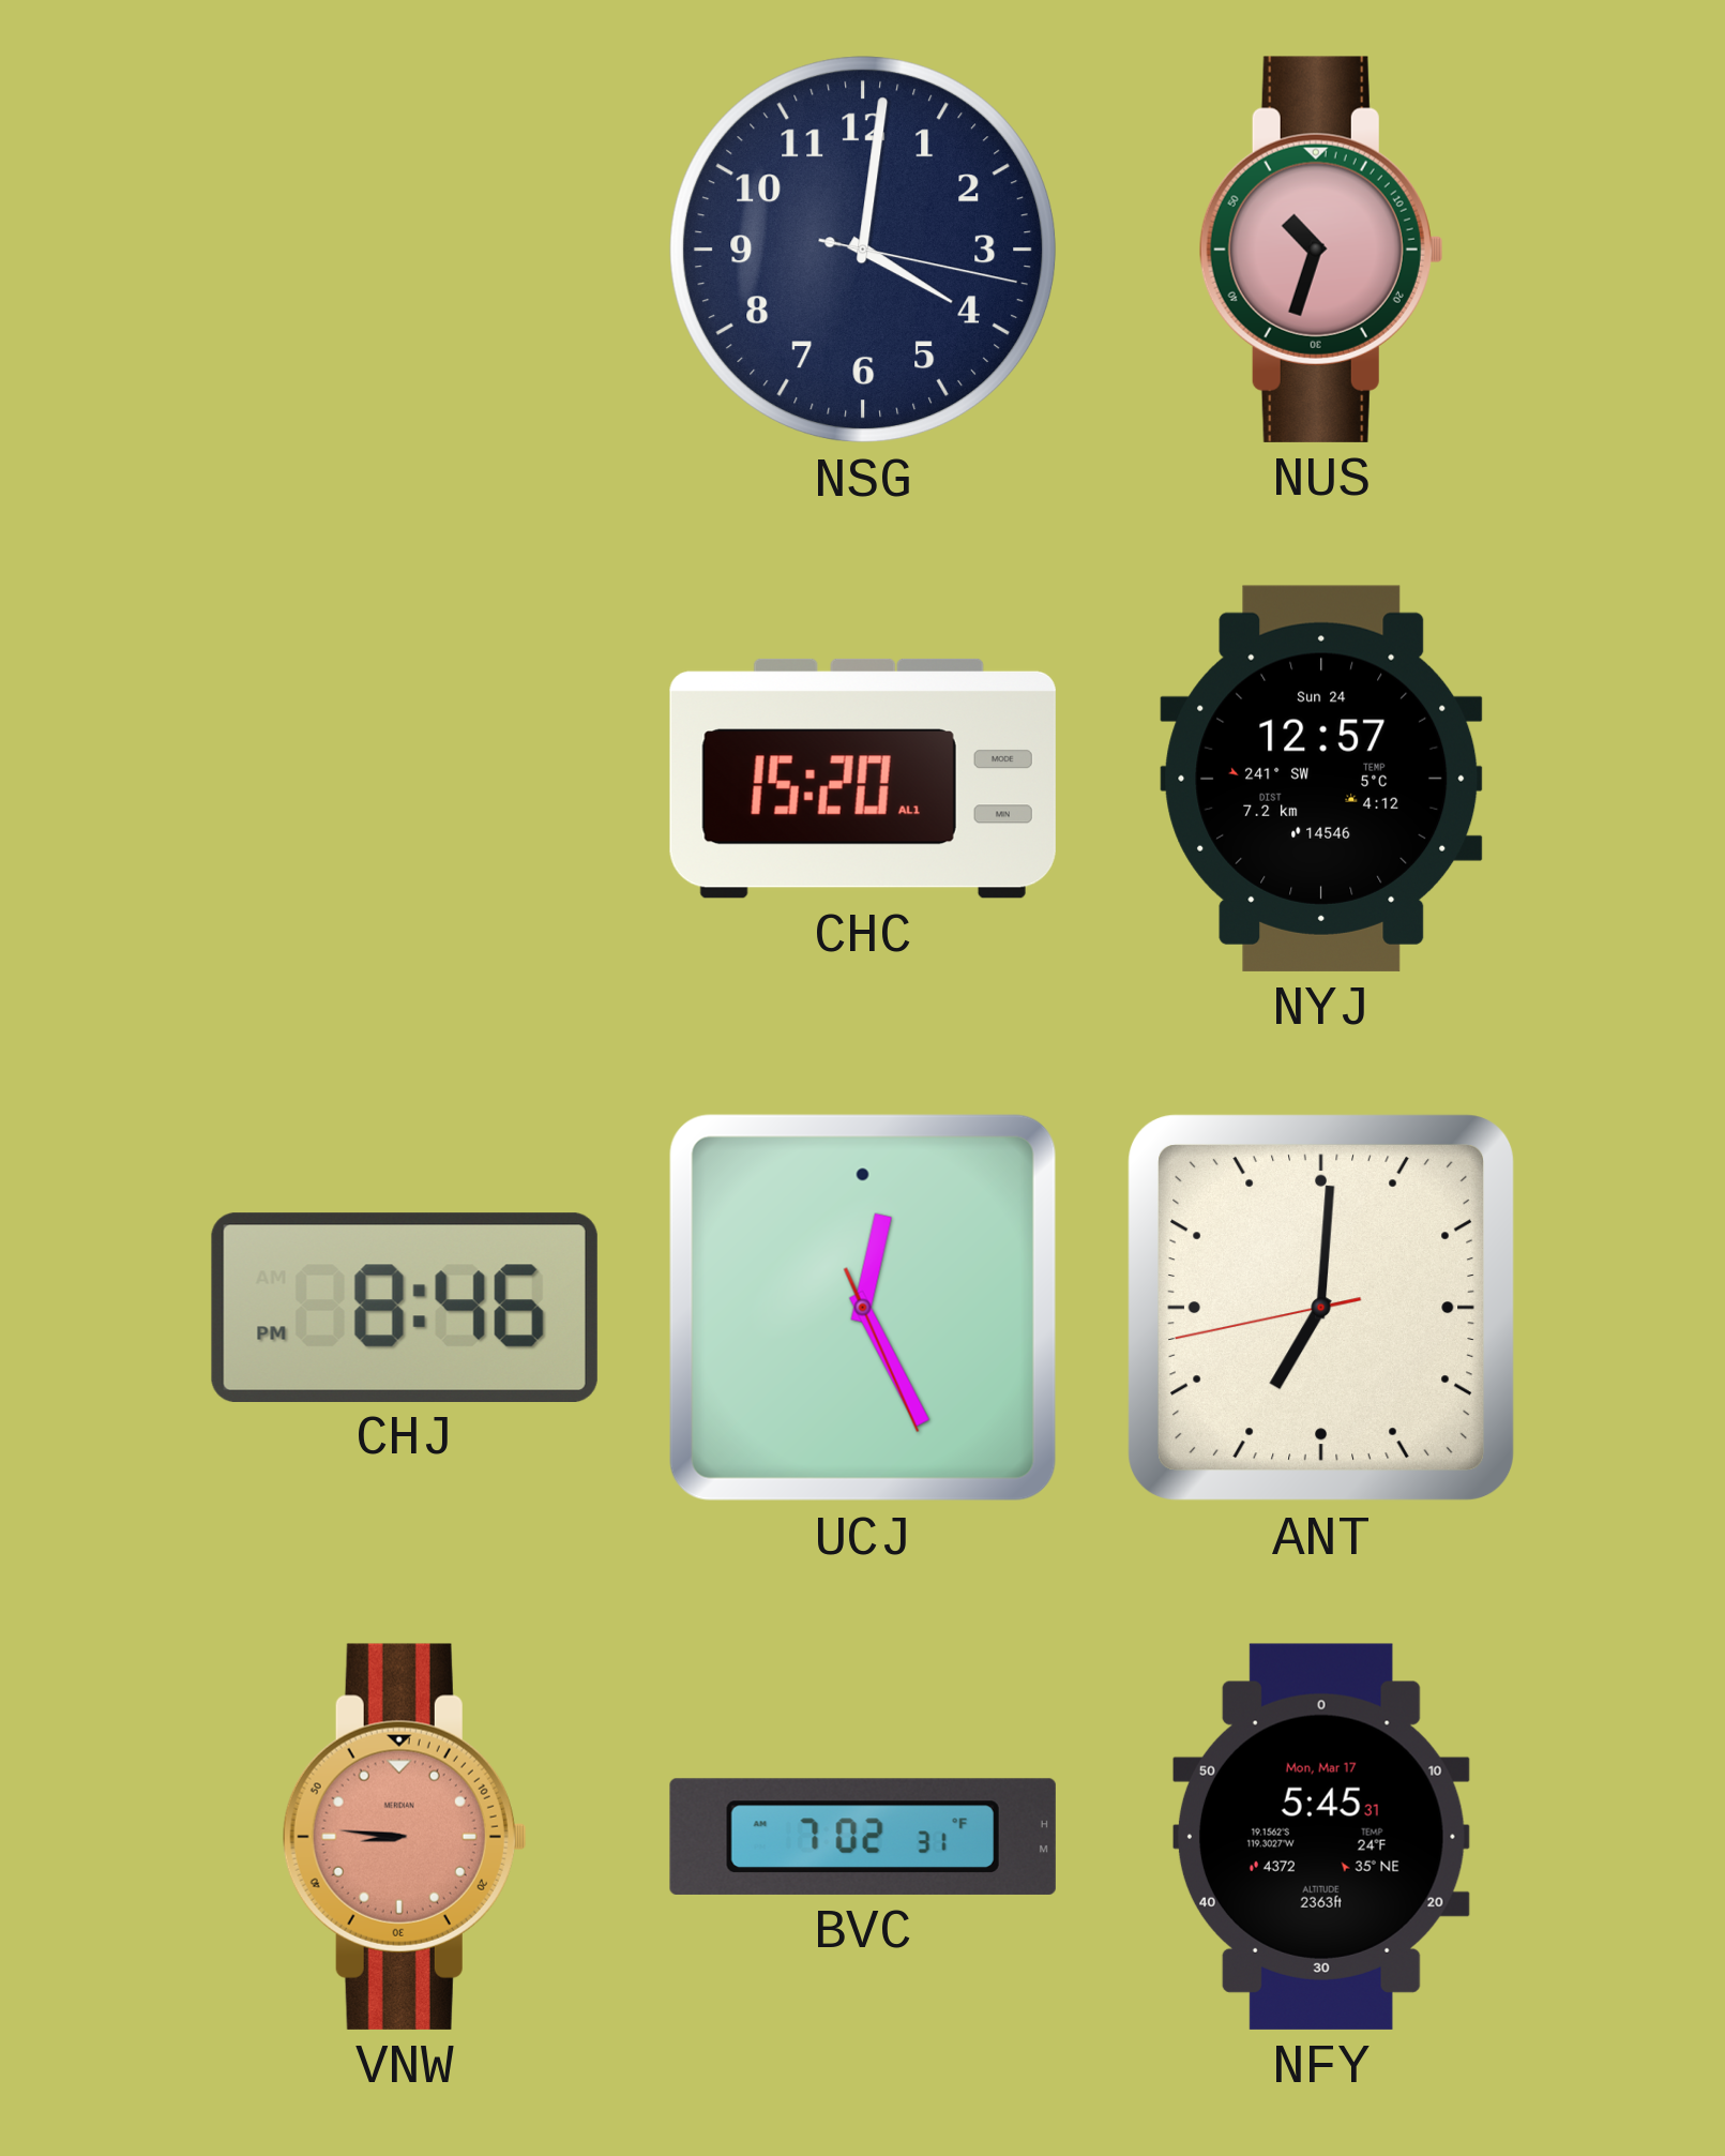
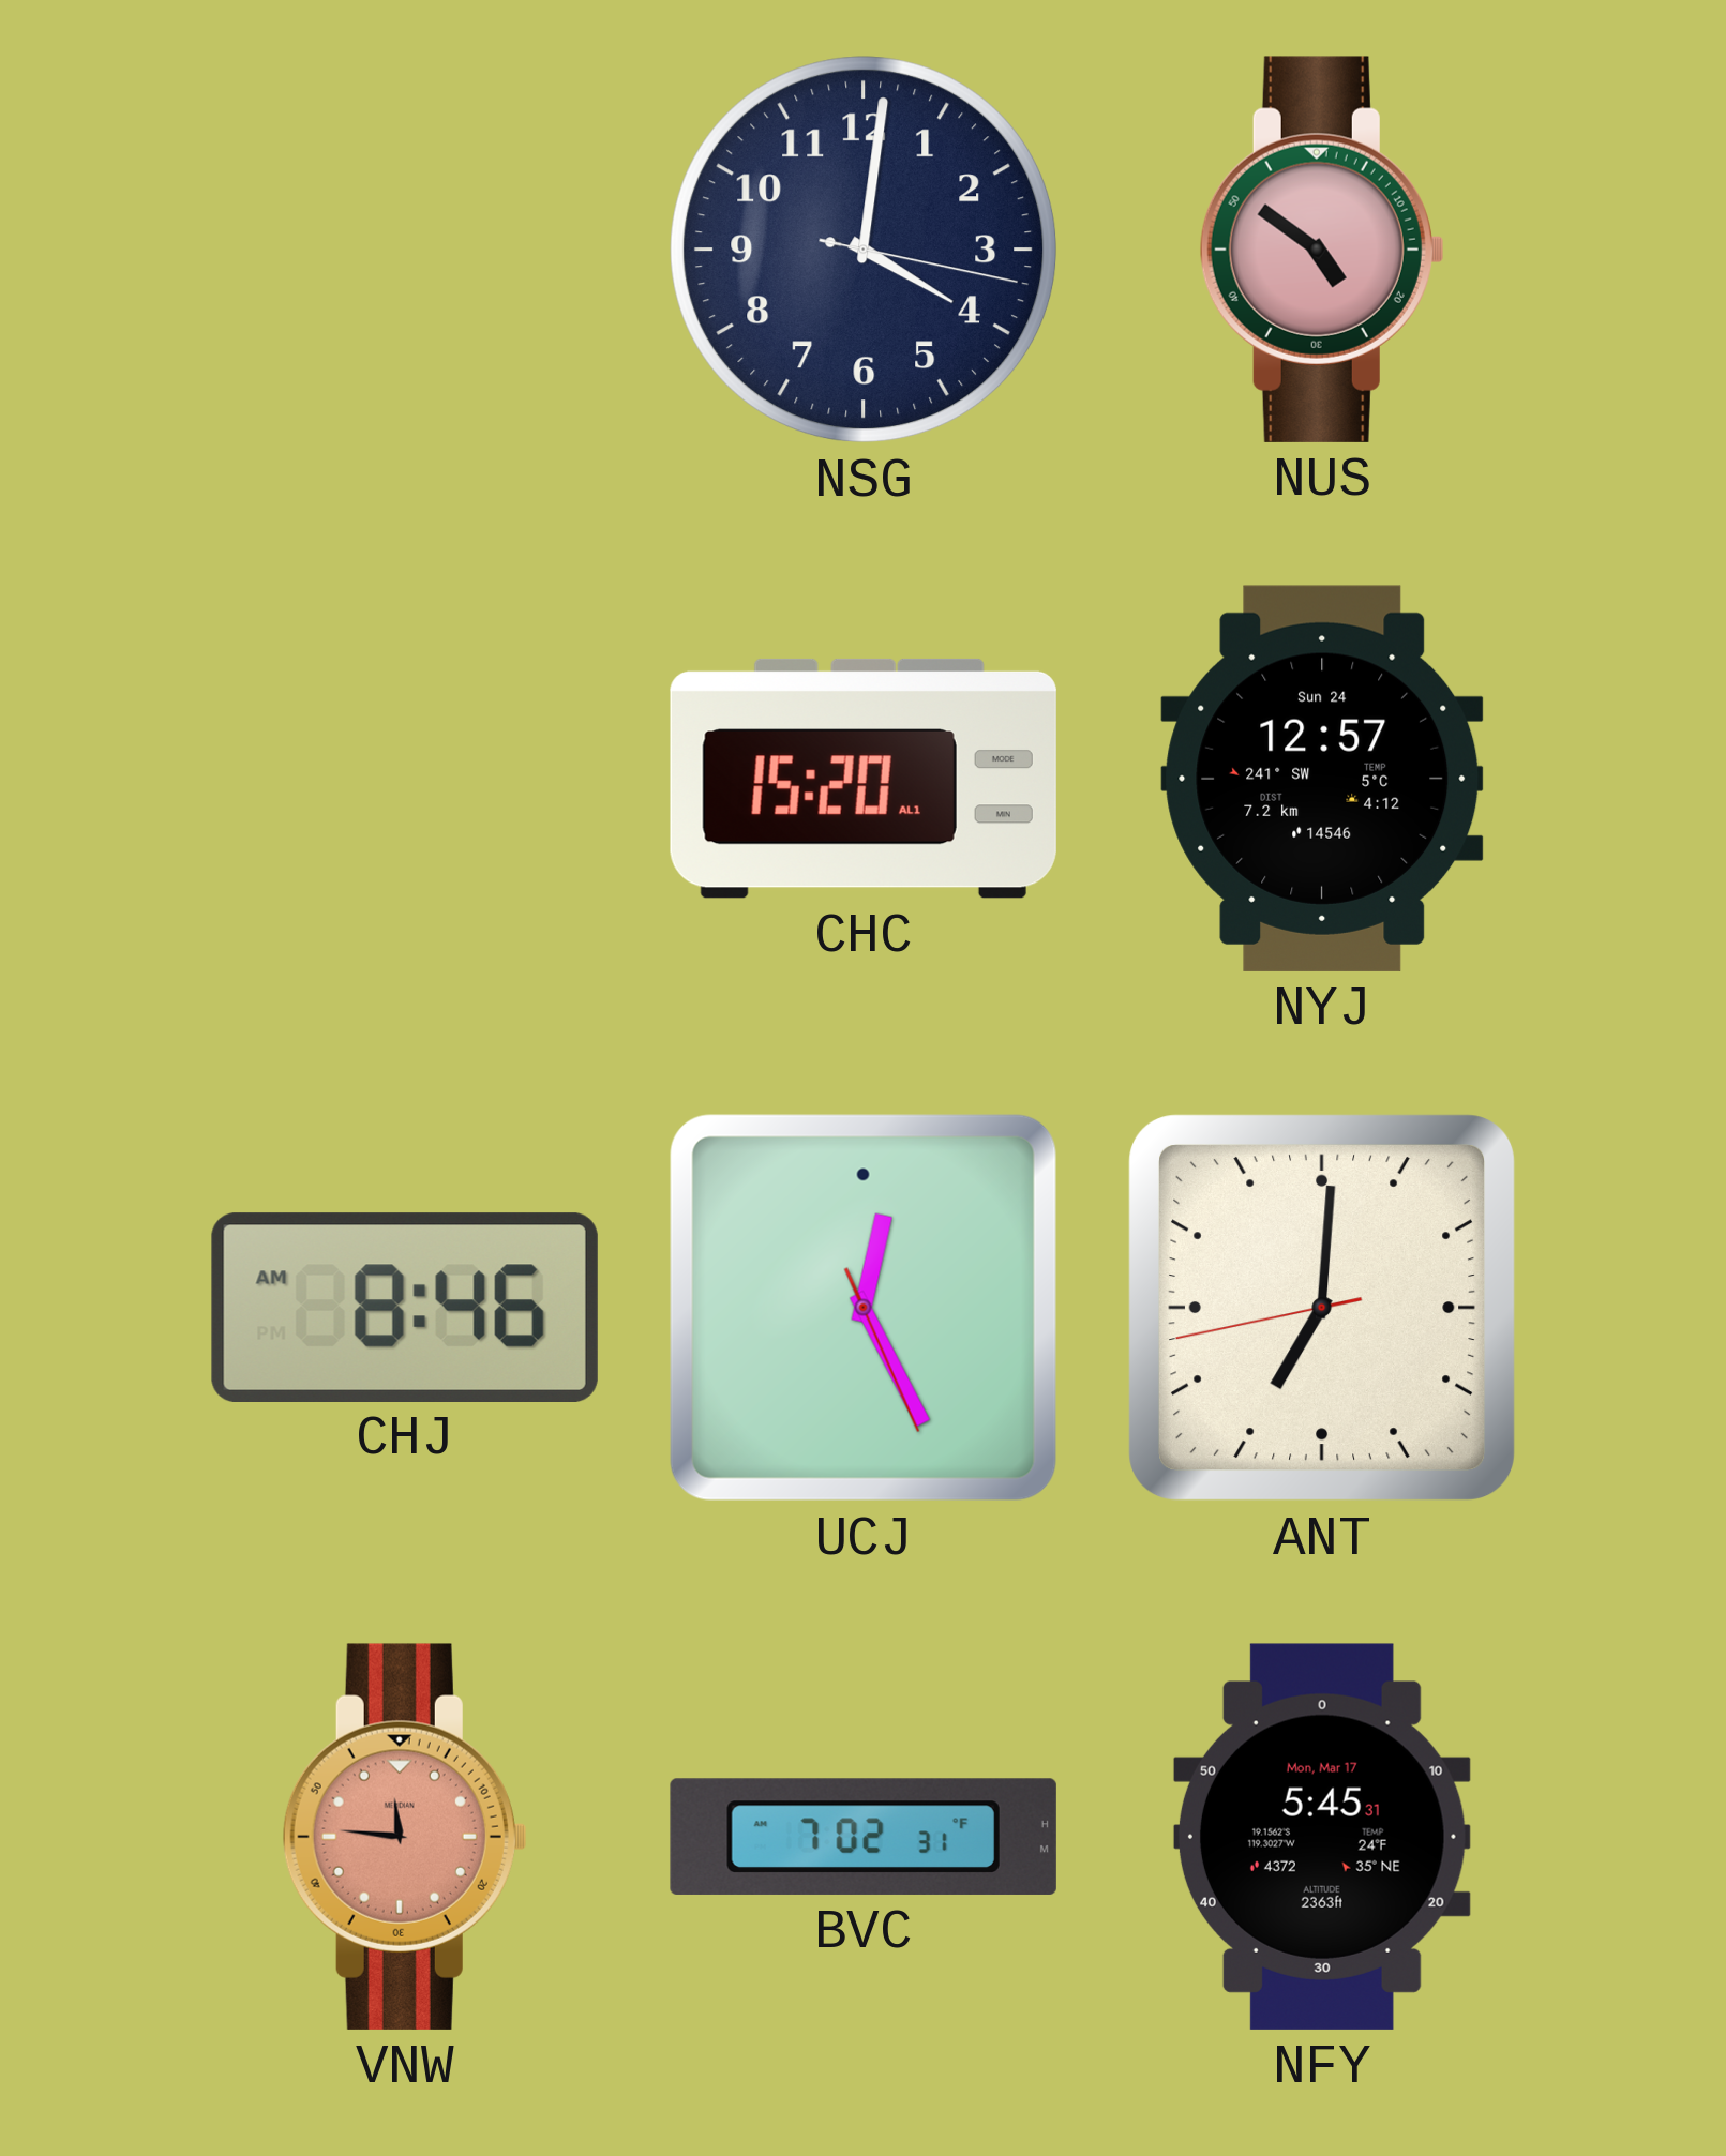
NUS: 10:33 -> 4:51
CHJ: 8:46 PM -> 8:46 AM
VNW: 8:46 -> 11:46
